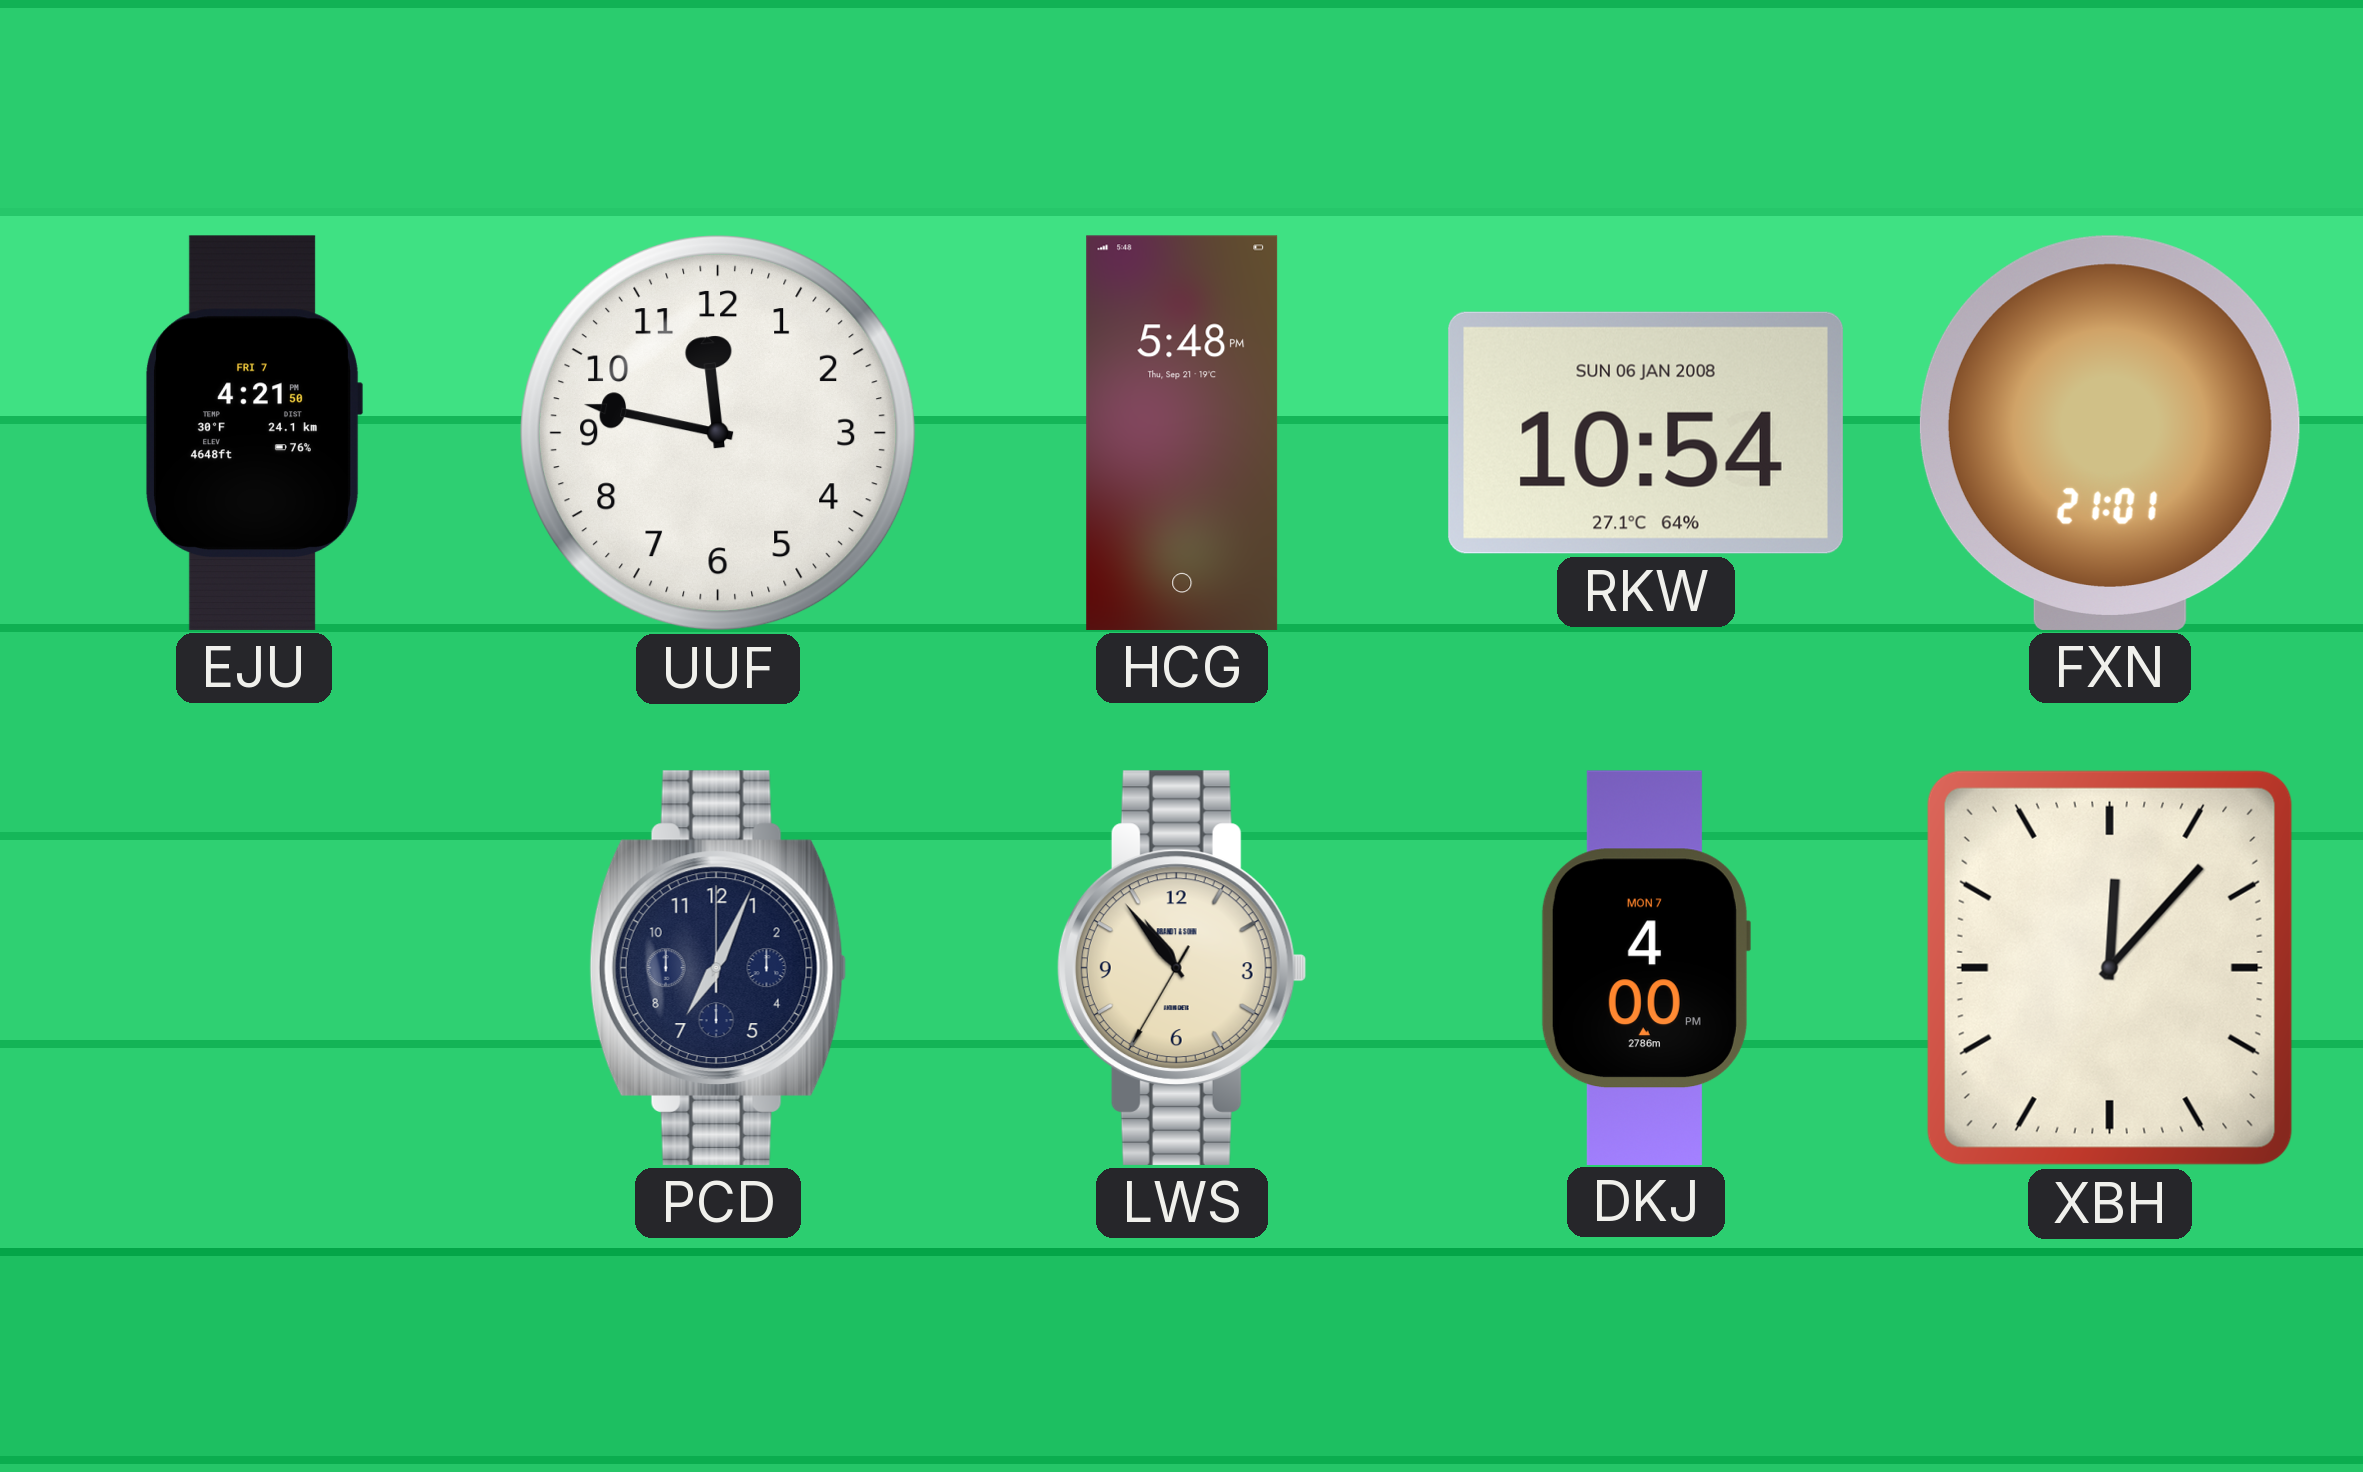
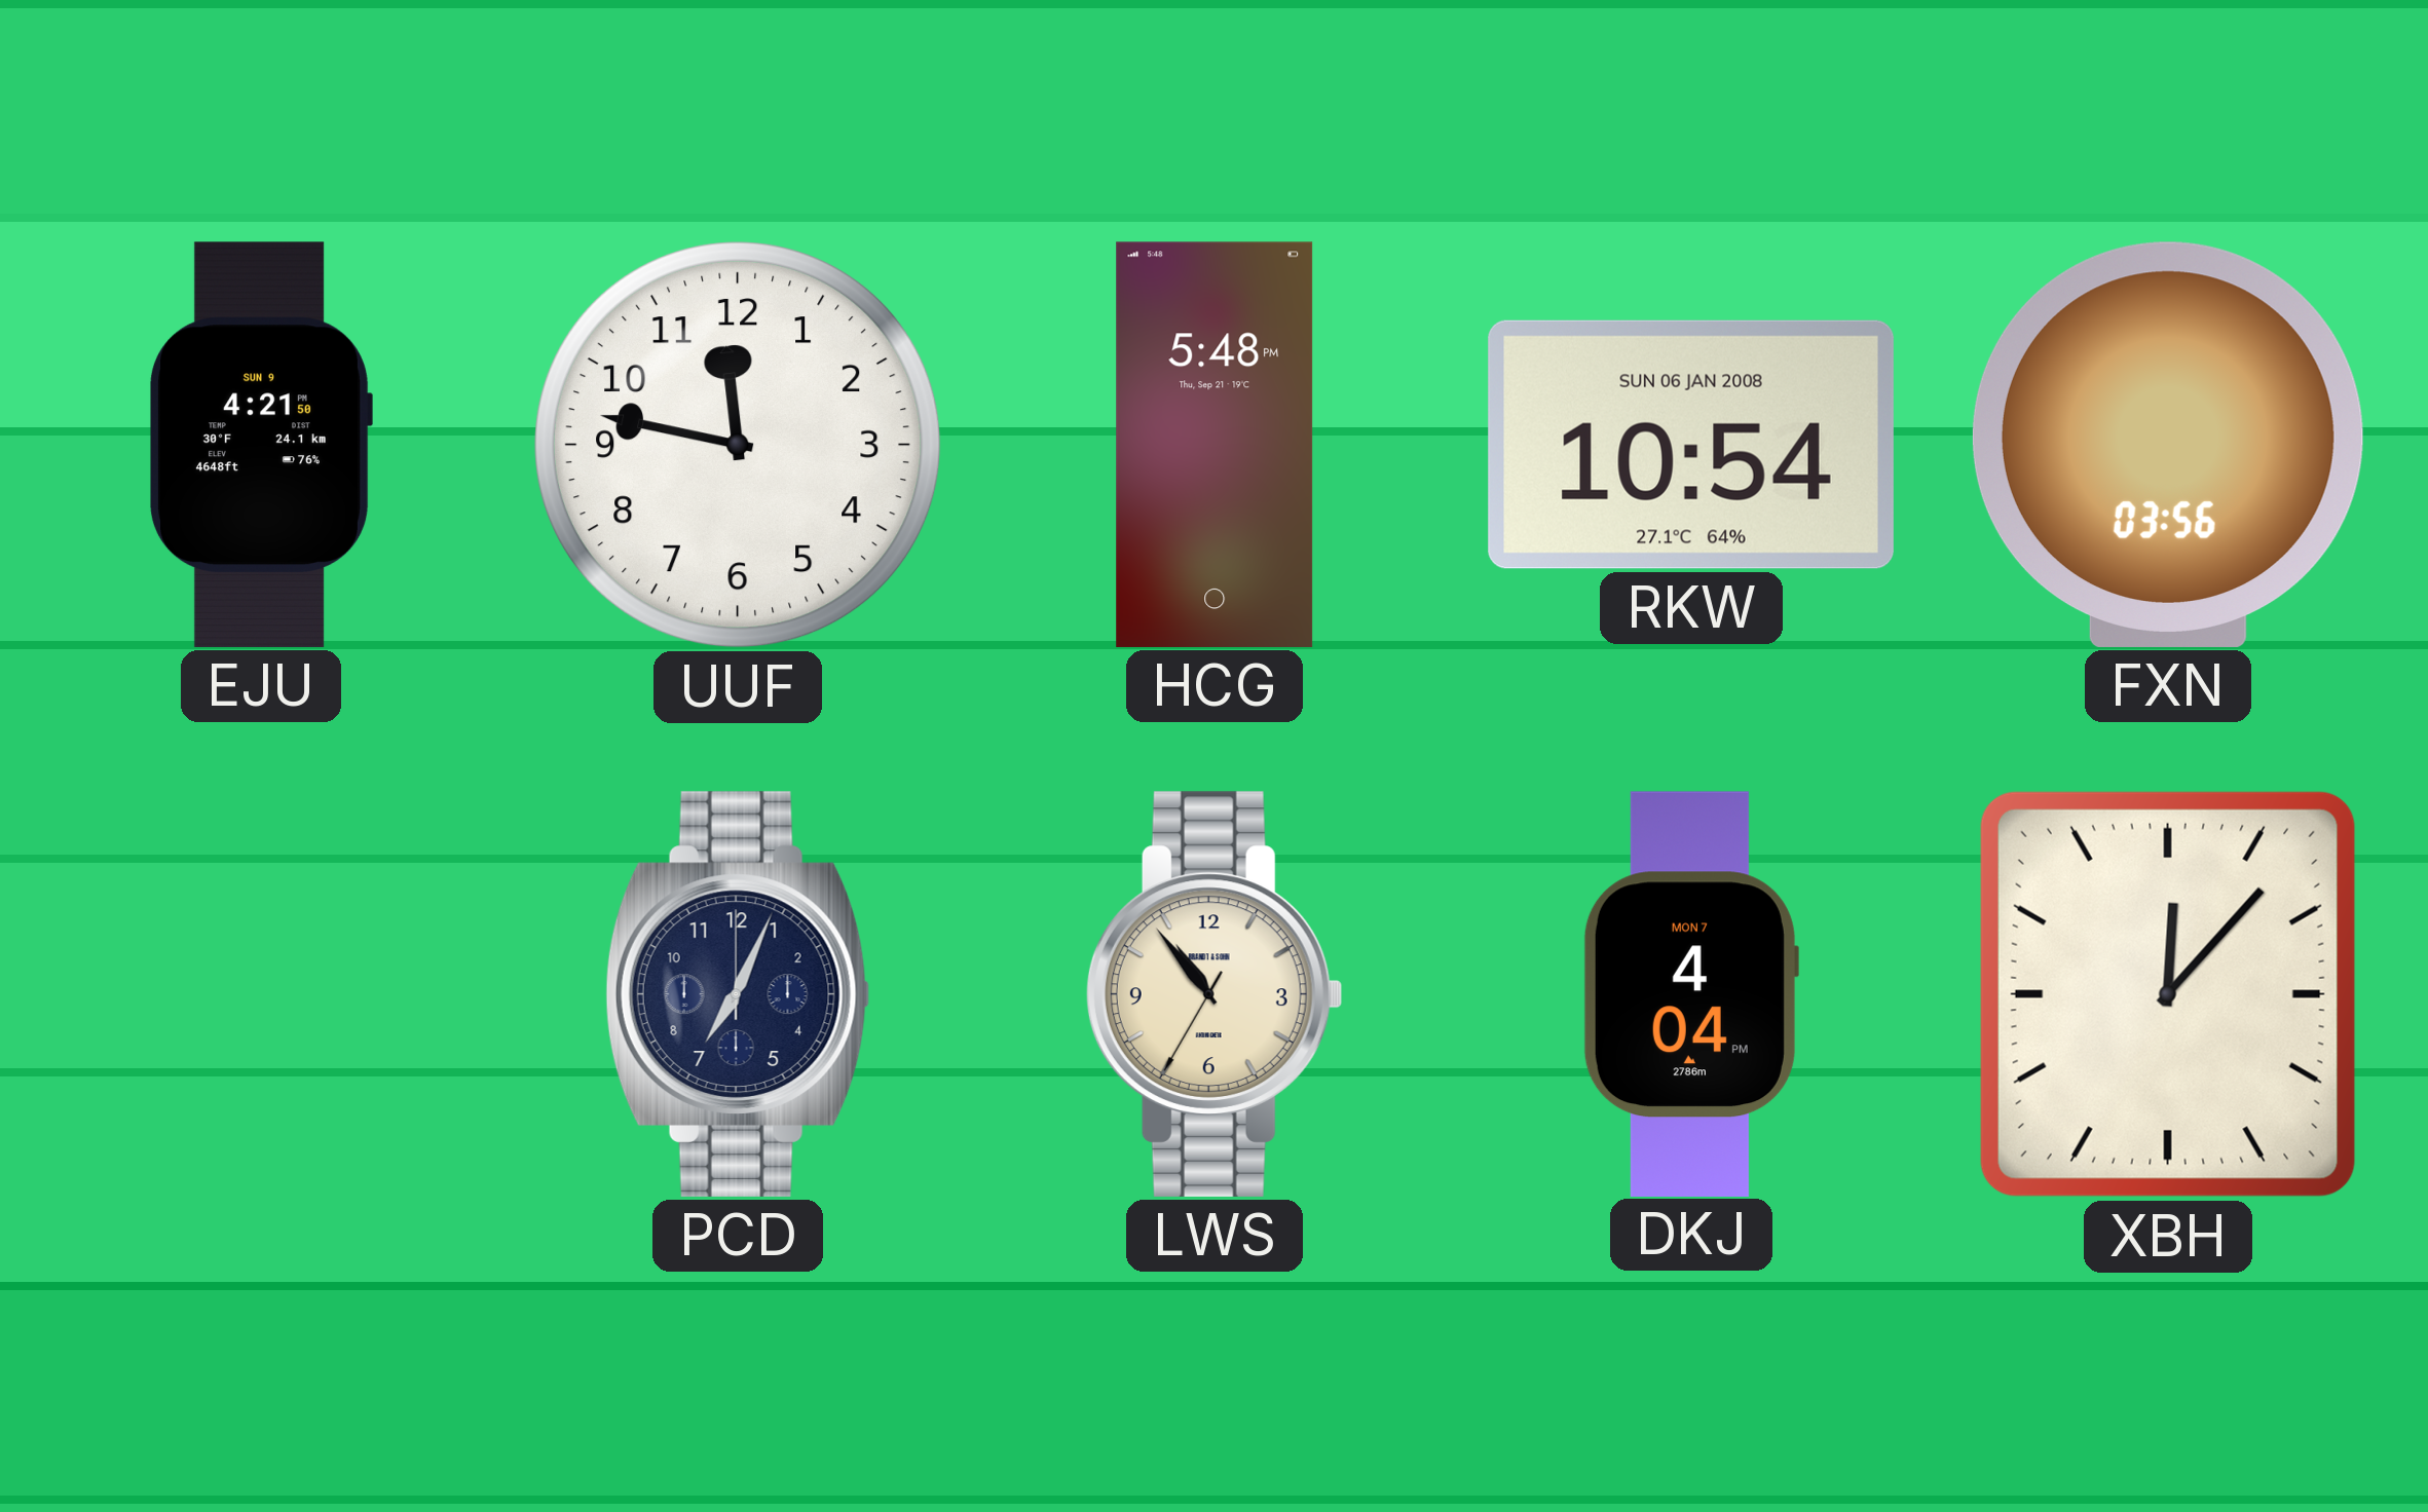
EJU date: FRI 7 -> SUN 9
FXN: 21:01 -> 03:56
DKJ: 4:00 -> 4:04
